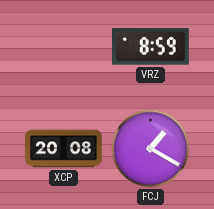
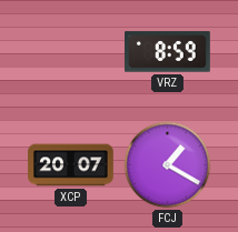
XCP: 20:08 -> 20:07
